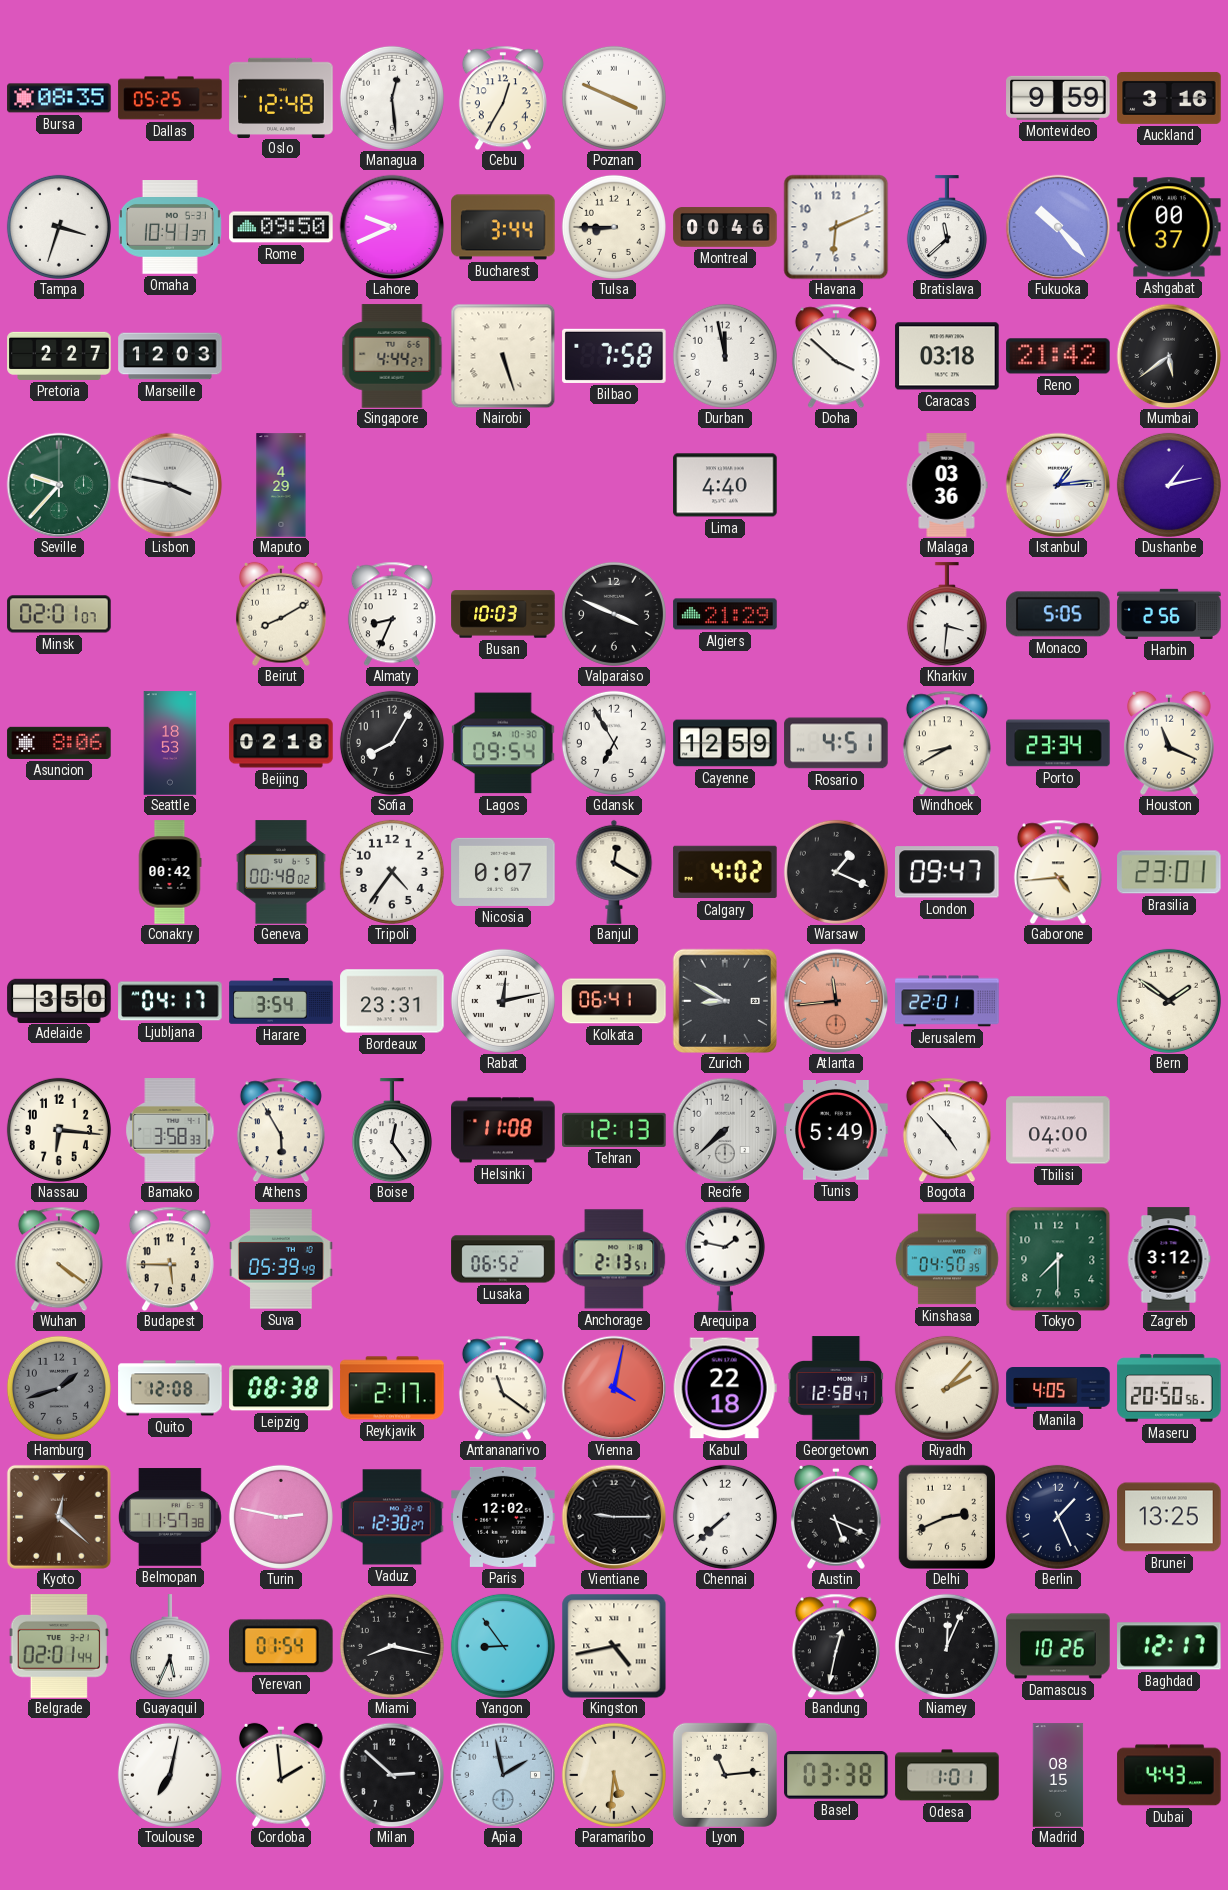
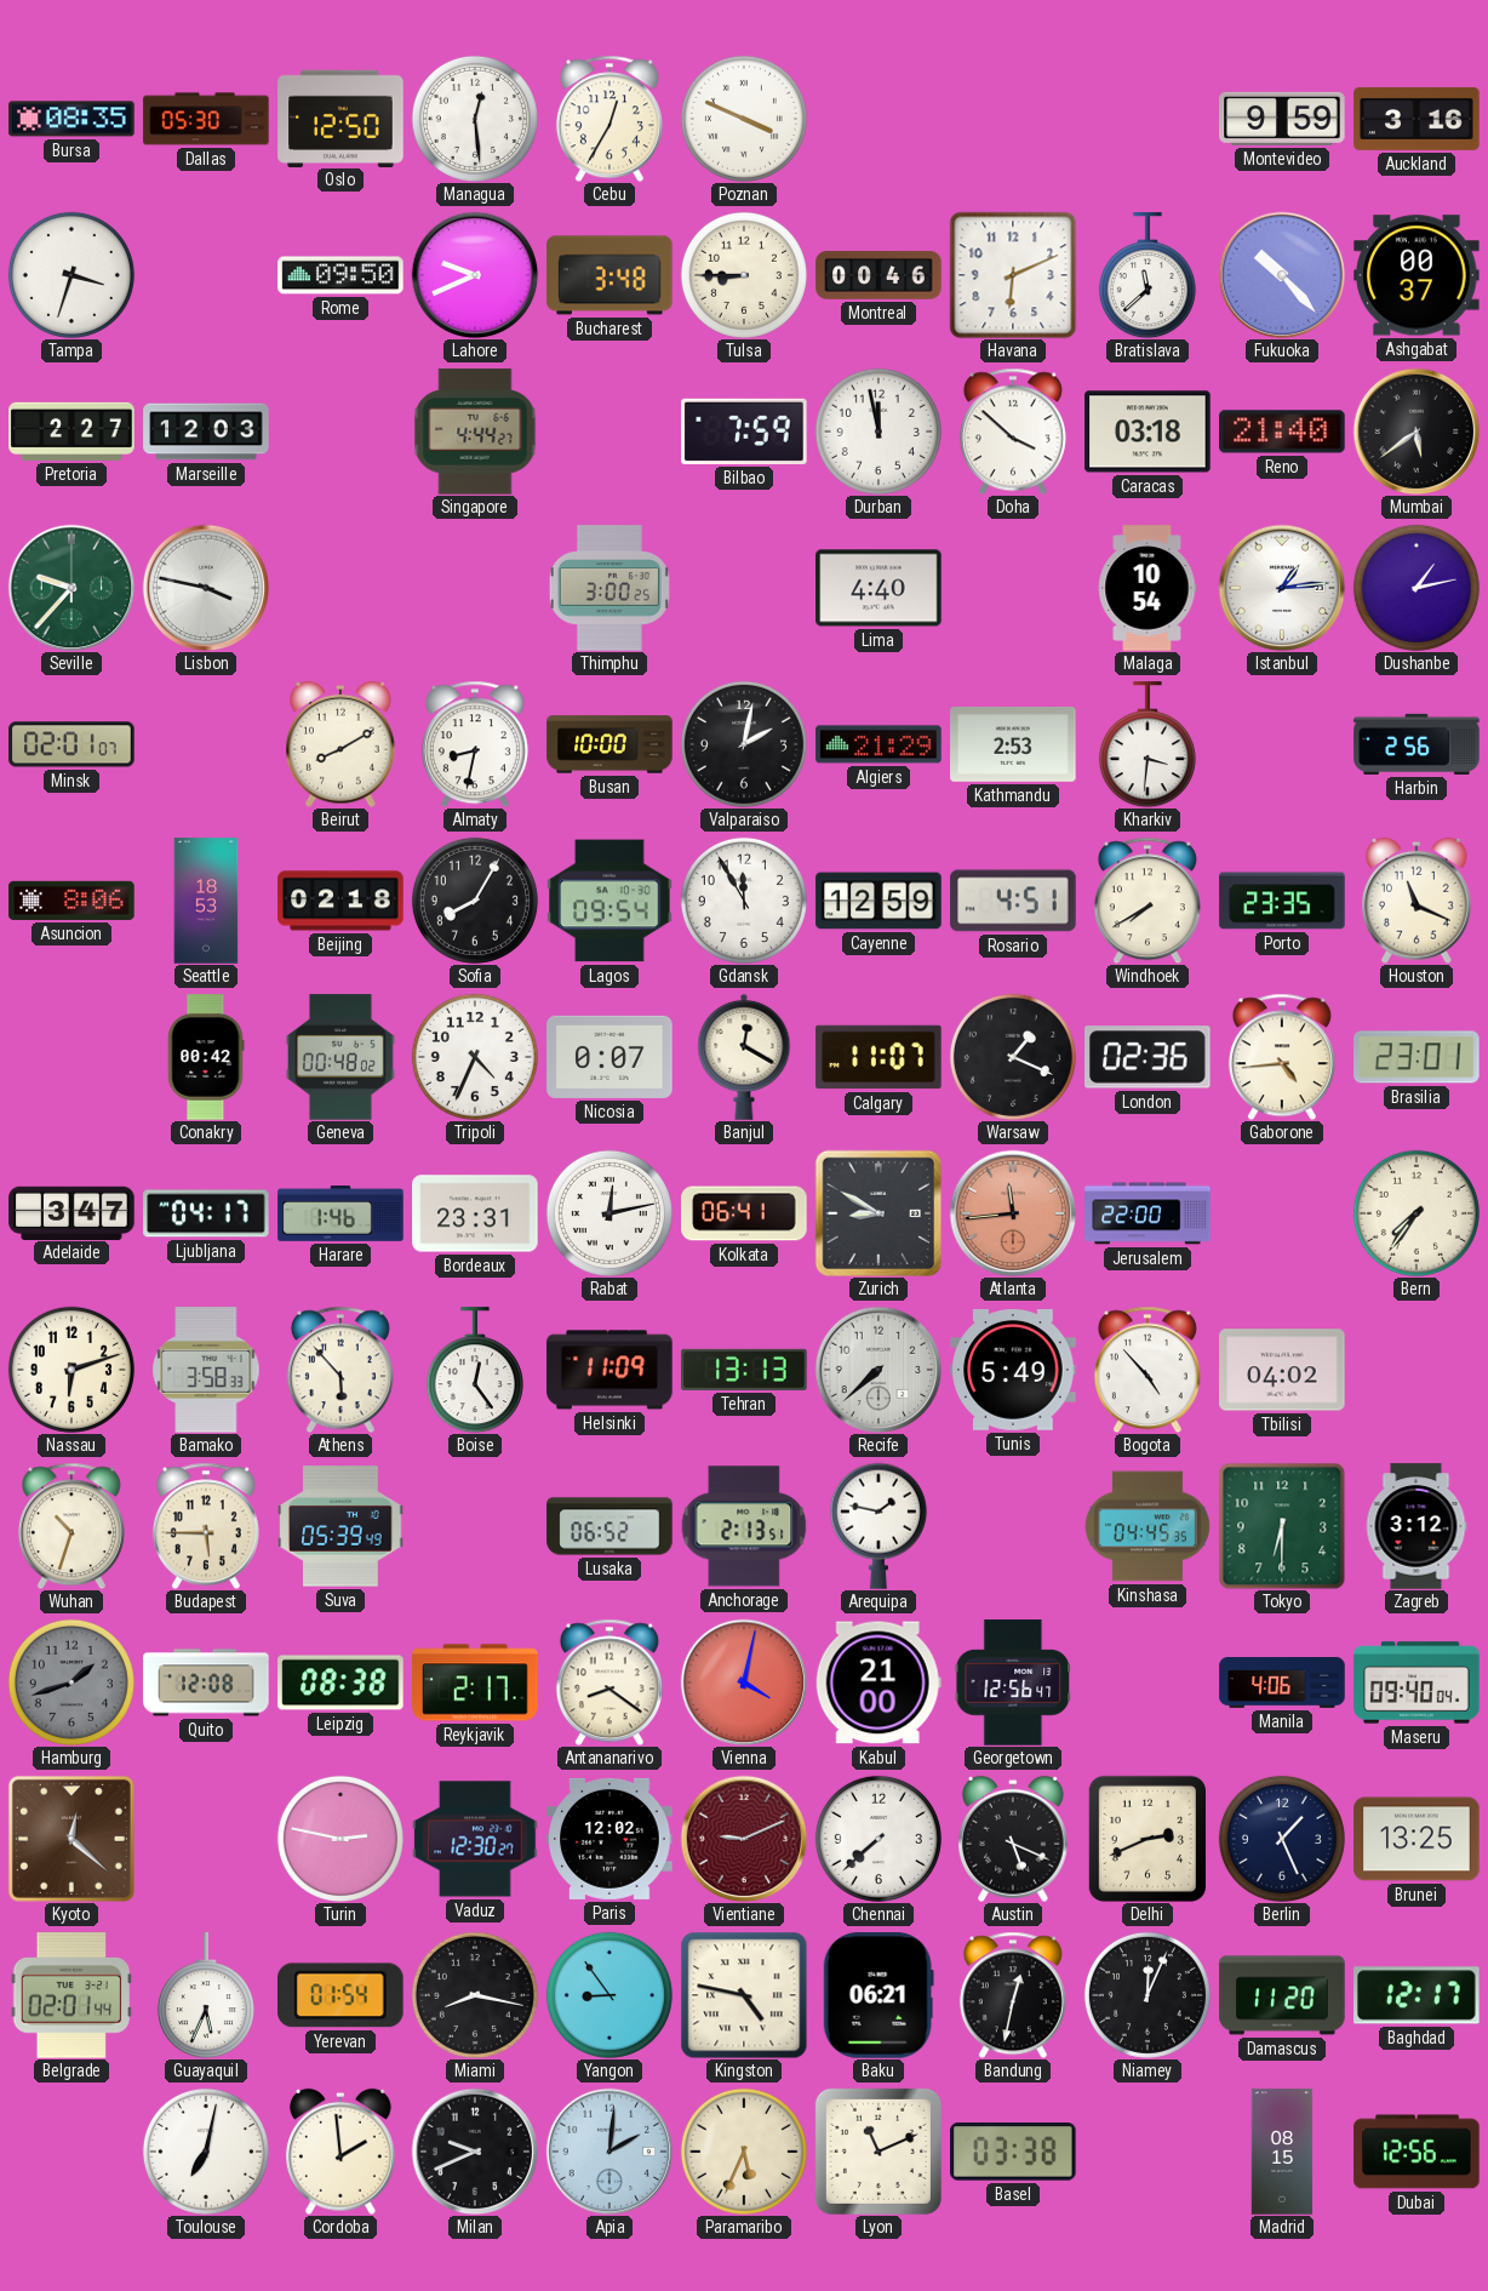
Dallas: 05:25 -> 05:30
Oslo: 12:48 -> 12:50
Omaha: 10:41 -> none
Bucharest: 3:44 -> 3:48
Nairobi: 5:27 -> none
Bilbao: 7:58 -> 7:59
Reno: 21:42 -> 21:40
Maputo: 4:29 -> none
Thimphu: none -> 3:00
Malaga: 03:36 -> 10:54
Almaty: 8:34 -> 8:32
Busan: 10:03 -> 10:00
Valparaiso: 3:49 -> 2:02
Kathmandu: none -> 2:53
Monaco: 5:05 -> none
Gdansk: 6:55 -> 11:55
Windhoek: 8:40 -> 7:40
Porto: 23:34 -> 23:35
Tripoli: 4:36 -> 4:34
Calgary: 4:02 -> 11:07
London: 09:47 -> 02:36
Adelaide: 3:50 -> 3:47
Harare: 3:54 -> 1:46
Jerusalem: 22:01 -> 22:00
Bern: 1:51 -> 7:36
Nassau: 6:16 -> 6:12
Athens: 5:55 -> 5:53
Helsinki: 11:08 -> 11:09
Tehran: 12:13 -> 13:13
Tbilisi: 04:00 -> 04:02
Wuhan: 4:21 -> 10:33
Kinshasa: 04:50 -> 04:45
Tokyo: 7:30 -> 6:30
Antananarivo: 11:21 -> 8:21
Kabul: 22:18 -> 21:00
Georgetown: 12:58 -> 12:56
Riyadh: 2:07 -> none
Manila: 4:05 -> 4:06
Maseru: 20:50 -> 09:40
Belmopan: 11:57 -> none
Vientiane: 9:15 -> 9:11
Vientiane dial: black -> burgundy
Kingston: 4:43 -> 4:47
Baku: none -> 06:21
Damascus: 10:26 -> 11:20
Milan: 2:52 -> 9:41
Apia: 1:58 -> 2:01
Paramaribo: 5:31 -> 5:34
Lyon: 11:14 -> 11:11
Odesa: 1:01 -> none
Dubai: 4:43 -> 12:56
